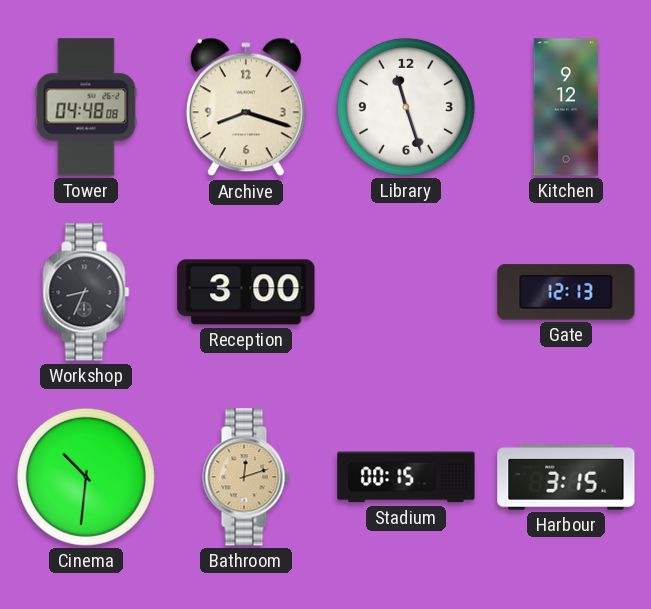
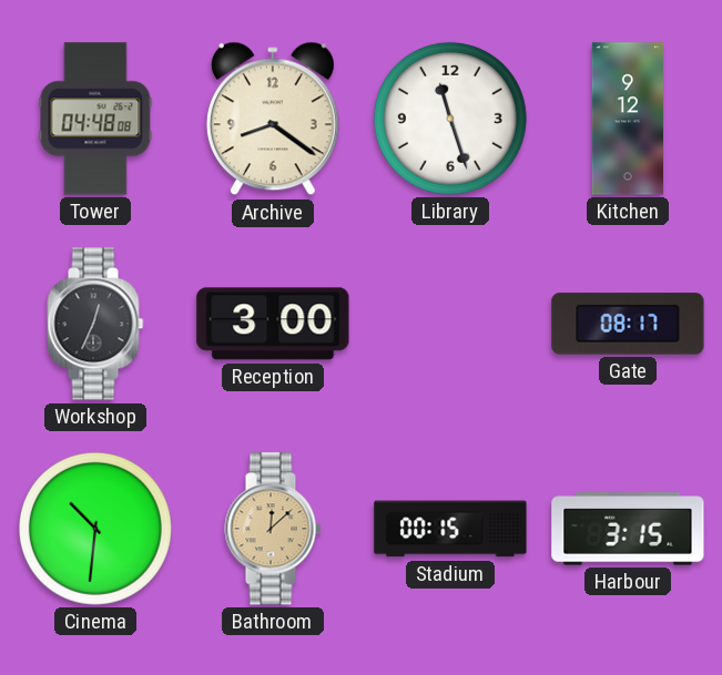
Archive: 8:18 -> 8:21
Workshop: 8:34 -> 12:34
Gate: 12:13 -> 08:17
Bathroom: 12:12 -> 12:08
